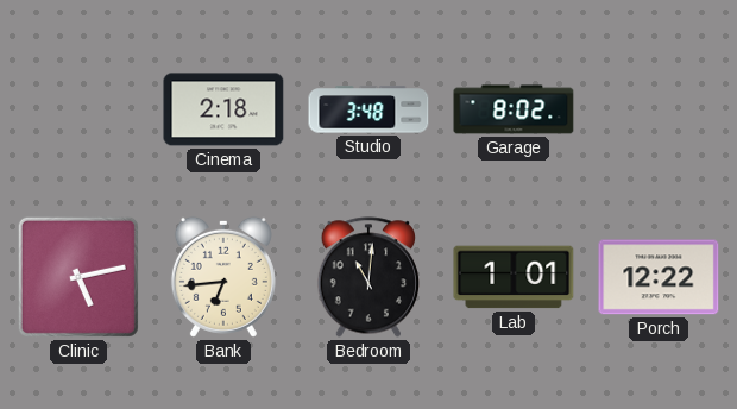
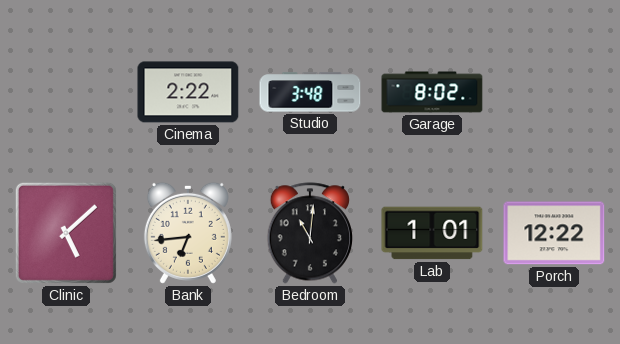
Cinema: 2:18 -> 2:22
Clinic: 5:13 -> 5:08
